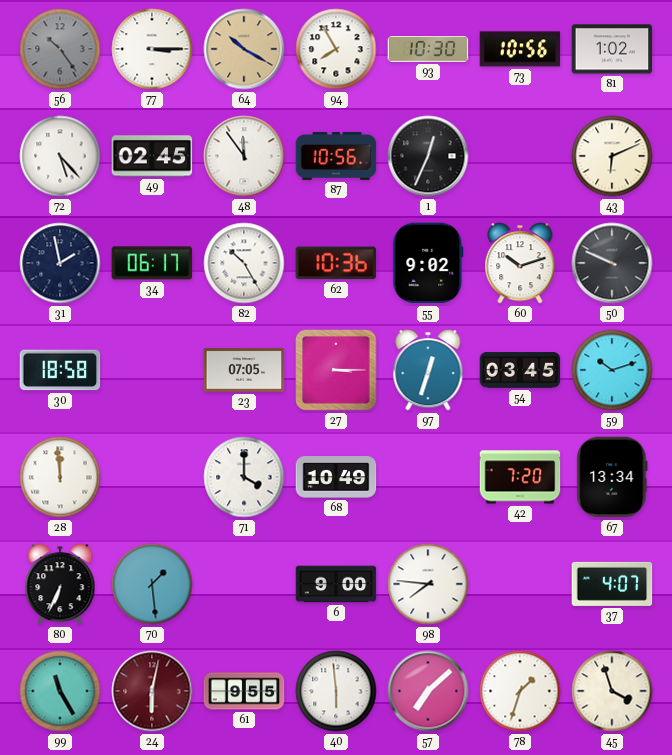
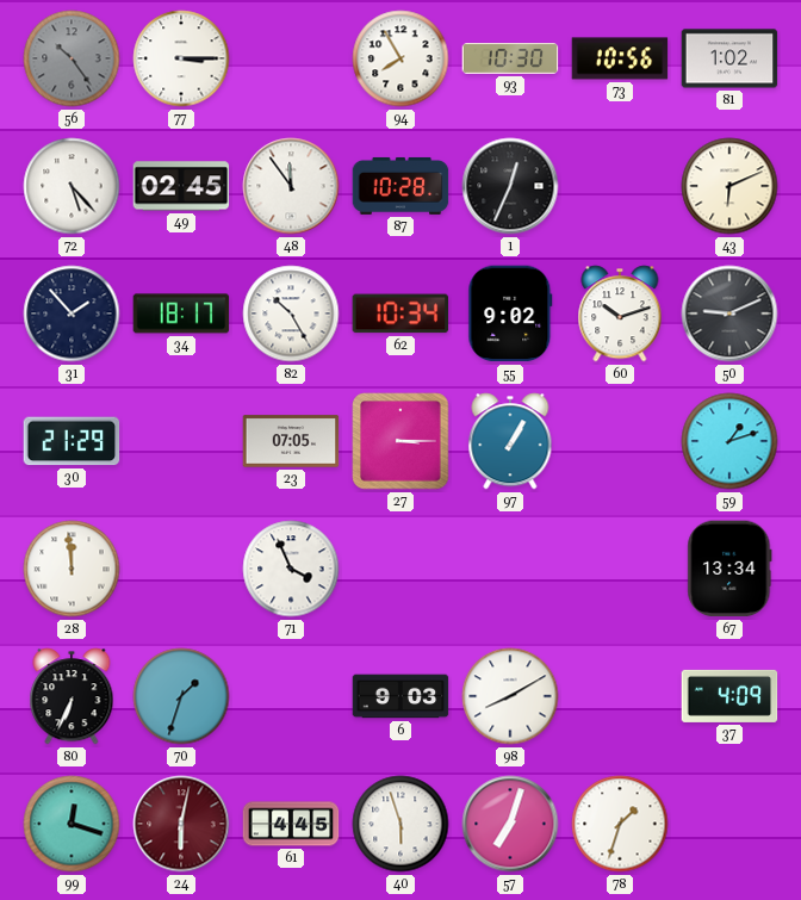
64: 10:20 -> none
87: 10:56 -> 10:28
31: 1:58 -> 1:53
34: 06:17 -> 18:17
62: 10:36 -> 10:34
50: 9:49 -> 9:11
30: 18:58 -> 21:29
97: 12:33 -> 1:05
54: 03:45 -> none
59: 10:12 -> 1:12
71: 4:00 -> 3:56
68: 10:49 -> none
42: 7:20 -> none
70: 1:29 -> 1:33
6: 9:00 -> 9:03
98: 7:46 -> 8:10
37: 4:07 -> 4:09
99: 11:25 -> 12:18
61: 9:55 -> 4:45
40: 5:59 -> 5:57
57: 7:08 -> 7:03
45: 3:57 -> none
